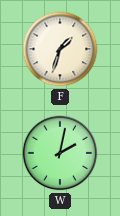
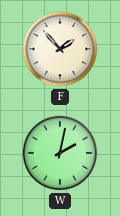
F: 1:33 -> 1:53
